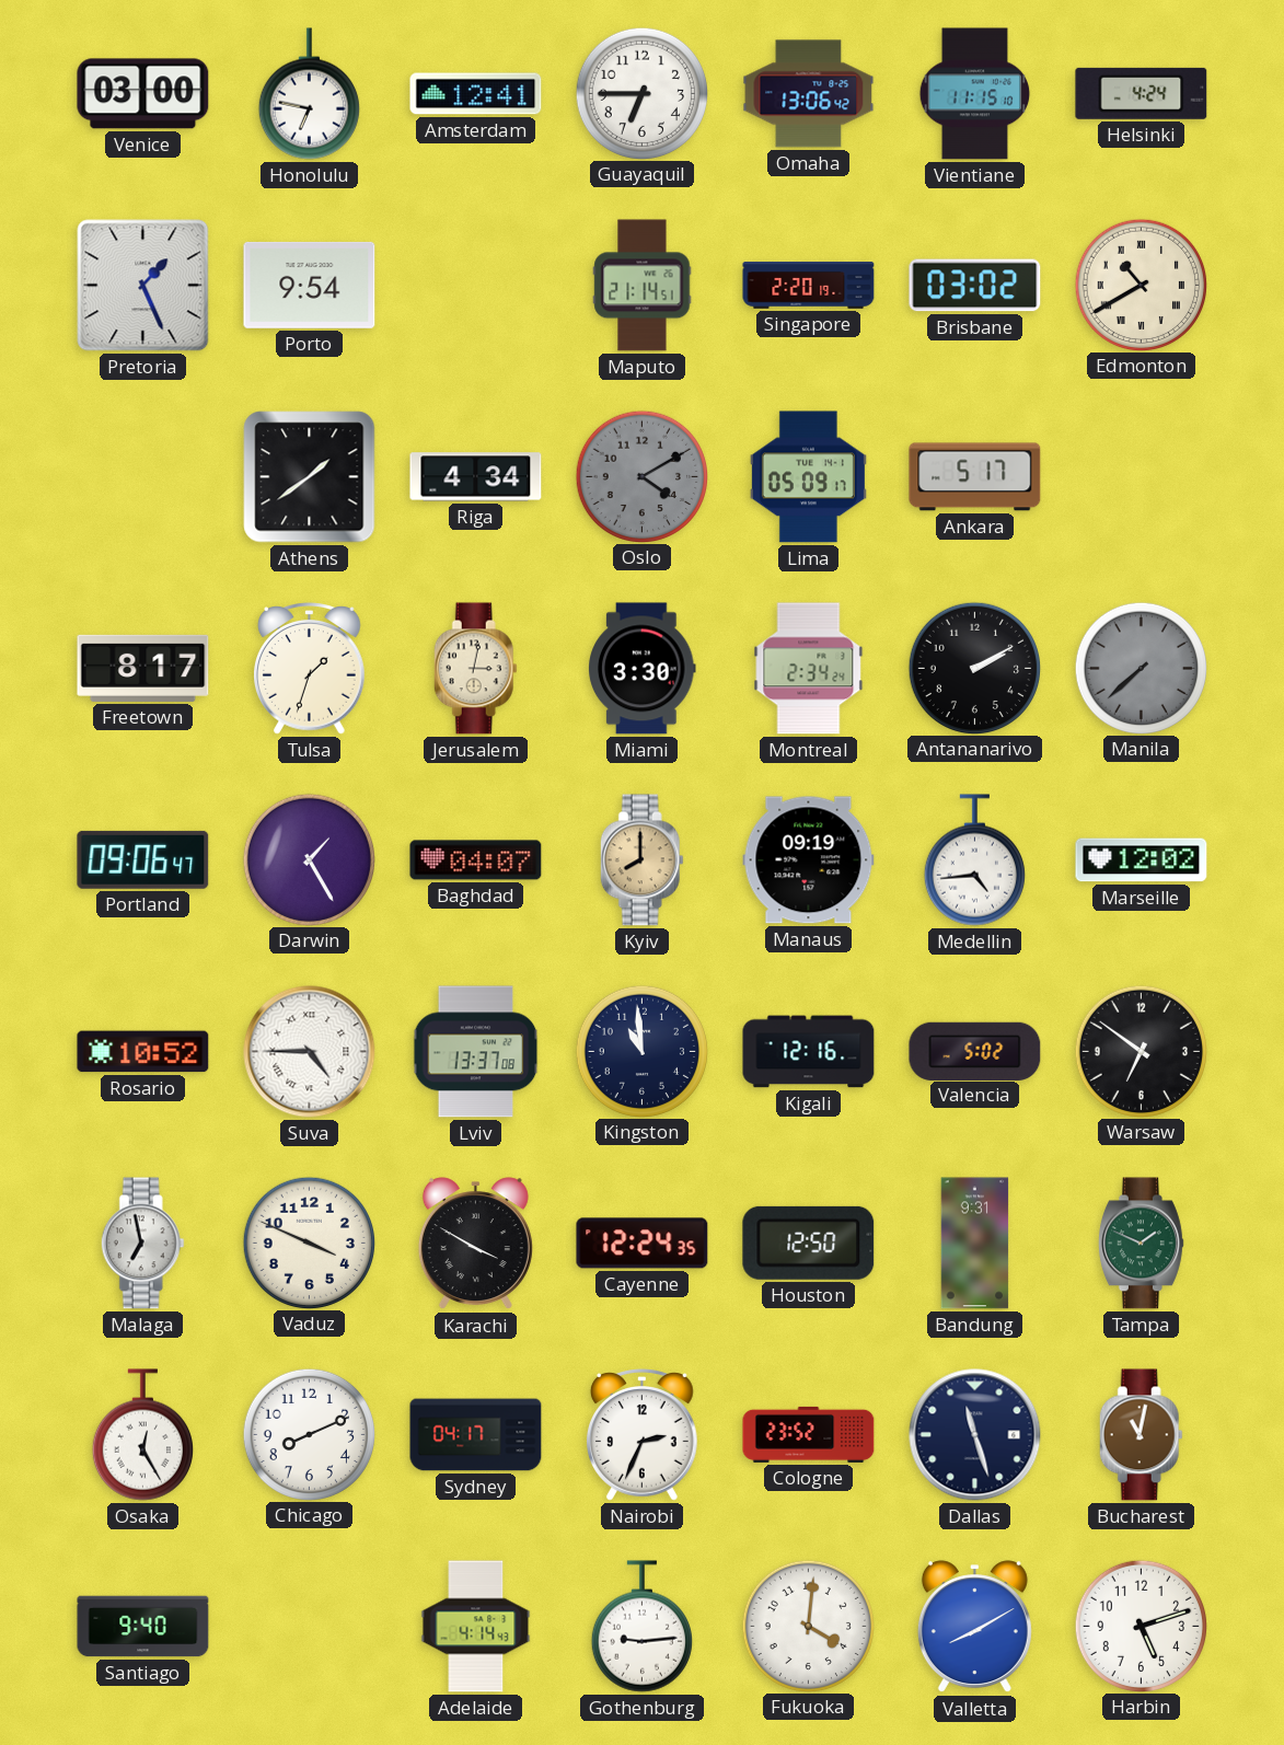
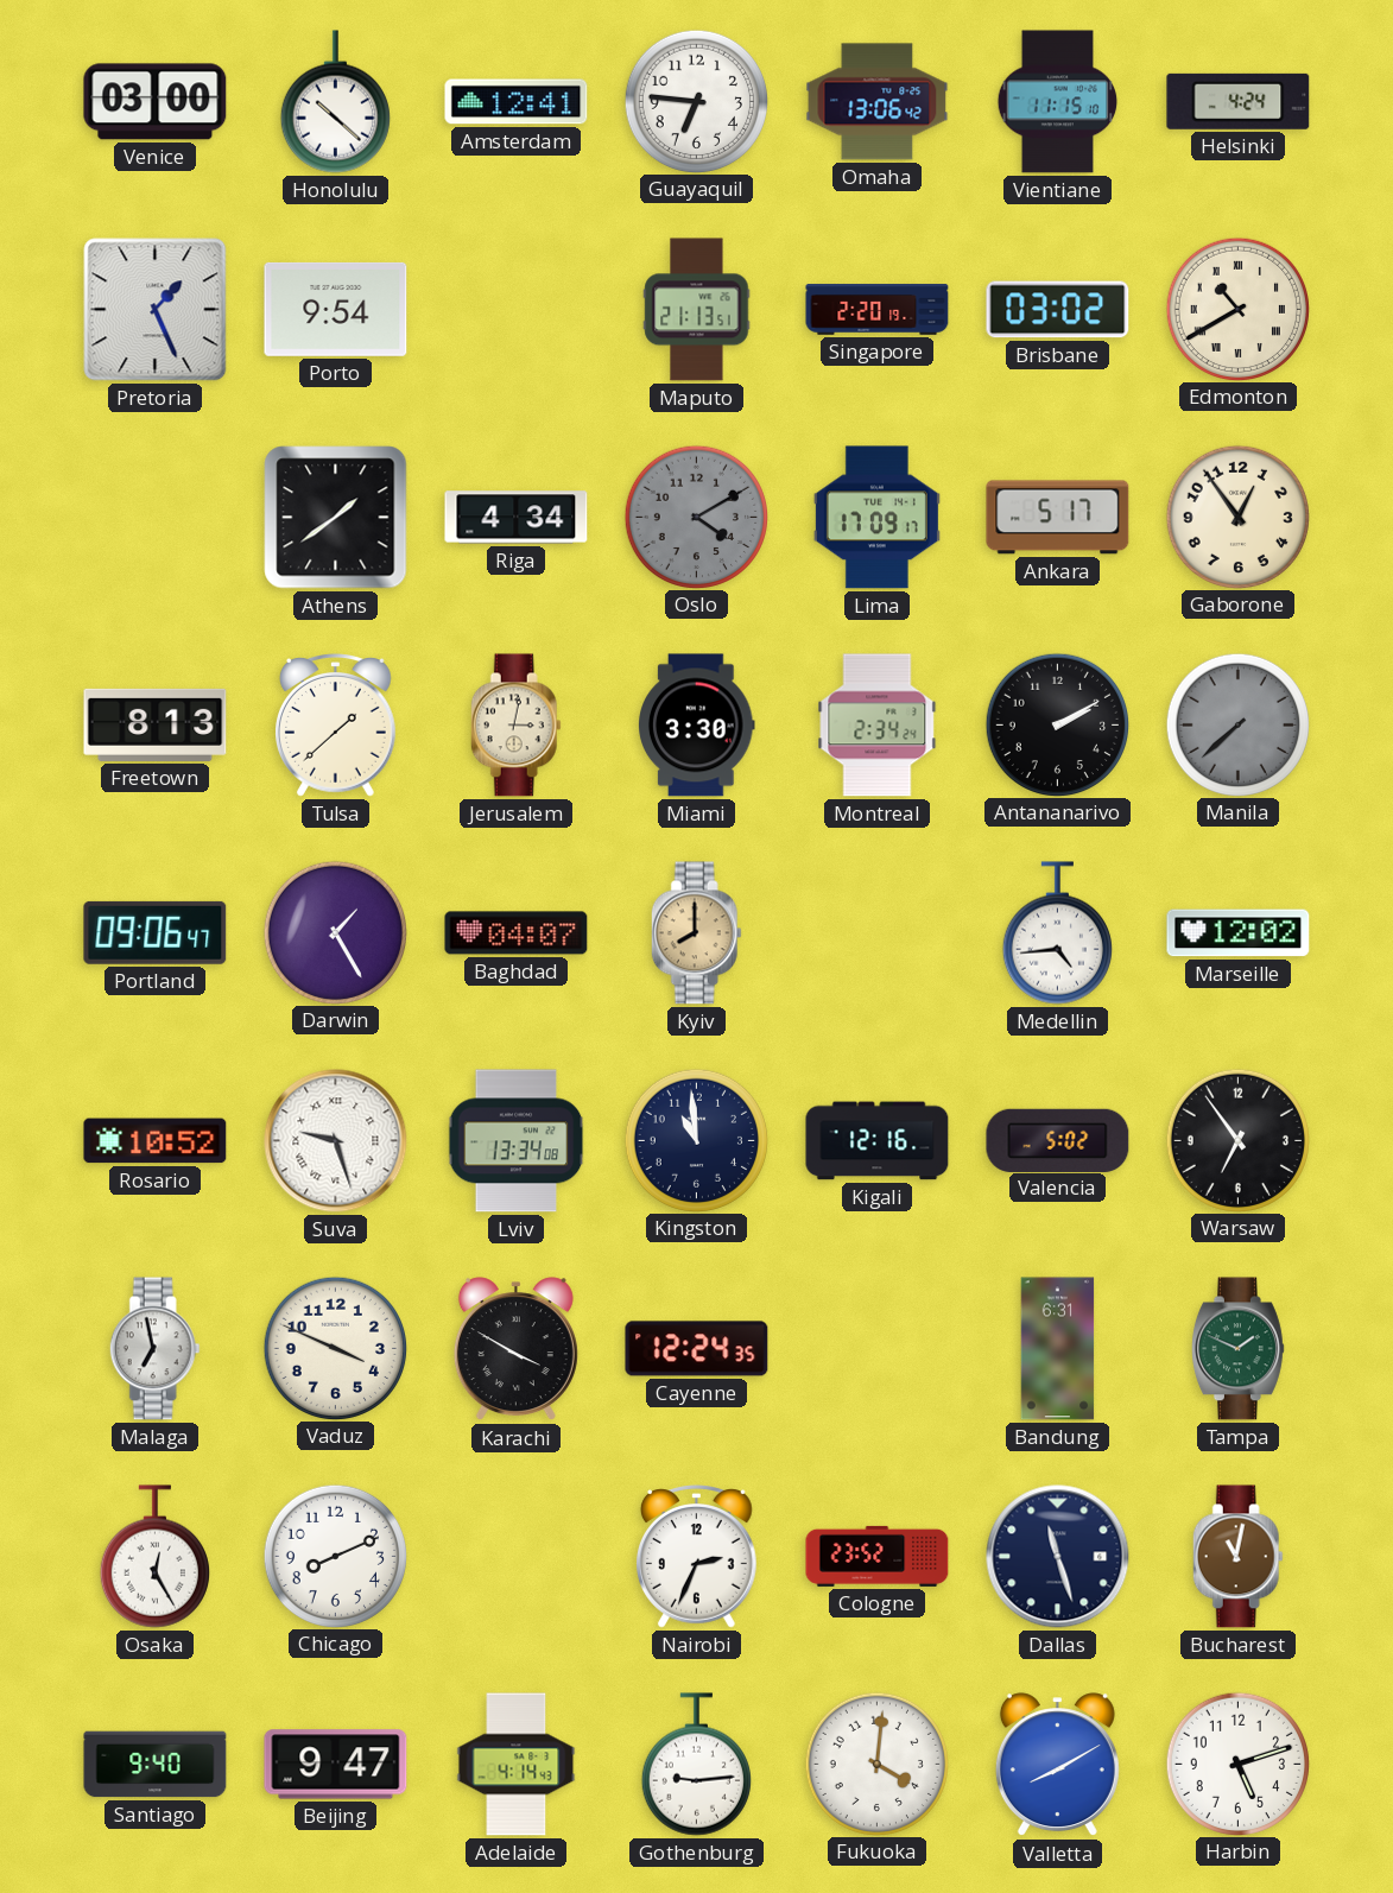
Honolulu: 6:47 -> 10:22
Guayaquil: 6:45 -> 6:46
Maputo: 21:14 -> 21:13
Lima: 05:09 -> 17:09
Gaborone: none -> 12:54
Freetown: 8:17 -> 8:13
Tulsa: 1:33 -> 1:38
Manaus: 09:19 -> none
Suva: 4:45 -> 9:27
Lviv: 13:37 -> 13:34
Warsaw: 6:51 -> 6:54
Houston: 12:50 -> none
Bandung: 9:31 -> 6:31
Sydney: 04:17 -> none
Beijing: none -> 9:47
